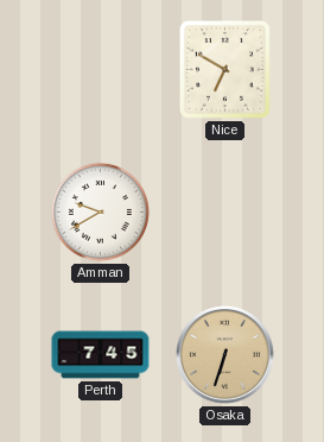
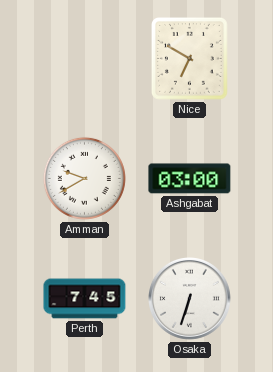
Ashgabat: none -> 03:00
Osaka dial: champagne -> white
